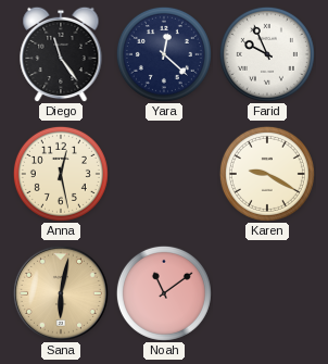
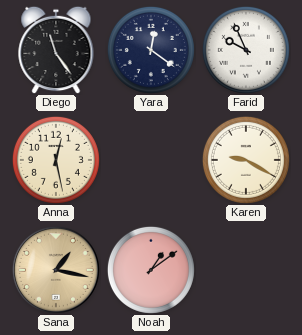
Yara: 12:22 -> 12:21
Sana: 6:02 -> 1:17
Noah: 11:09 -> 1:09
